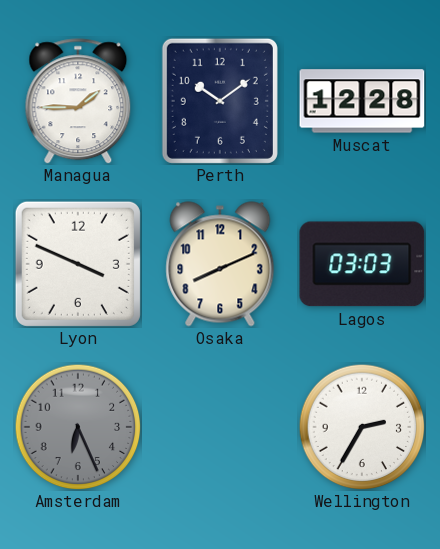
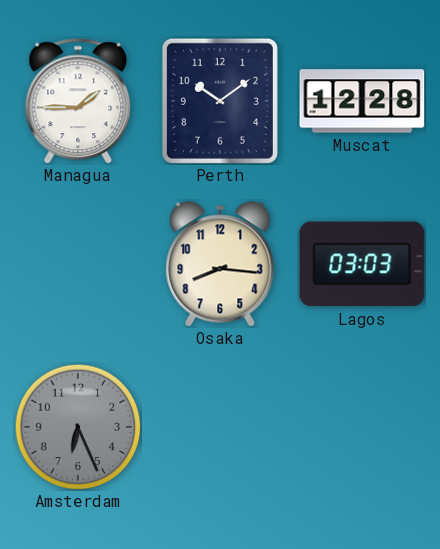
Lyon: 3:49 -> none
Osaka: 8:11 -> 8:16
Wellington: 2:35 -> none
